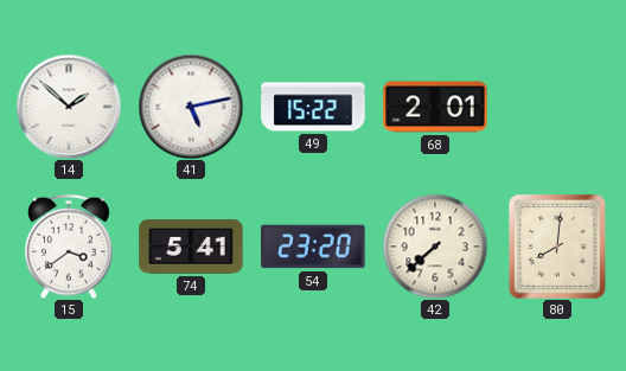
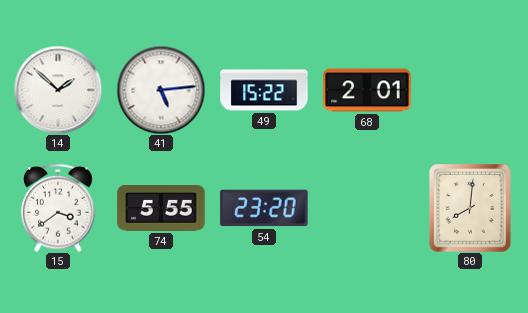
41: 5:13 -> 5:14
74: 5:41 -> 5:55
42: 7:38 -> none
